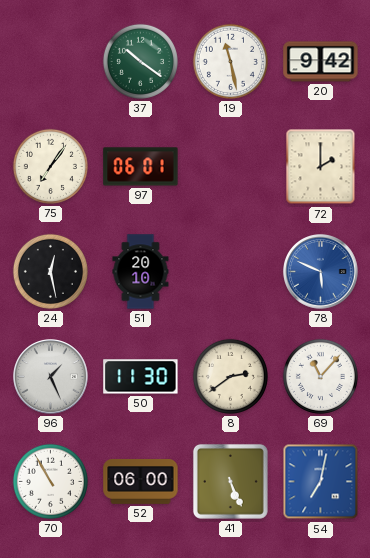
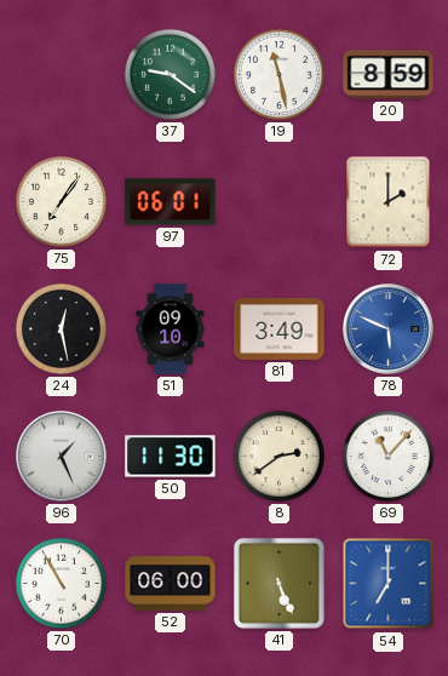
37: 10:21 -> 9:21
20: 9:42 -> 8:59
51: 20:10 -> 09:10
81: none -> 3:49
54: 7:02 -> 7:00
